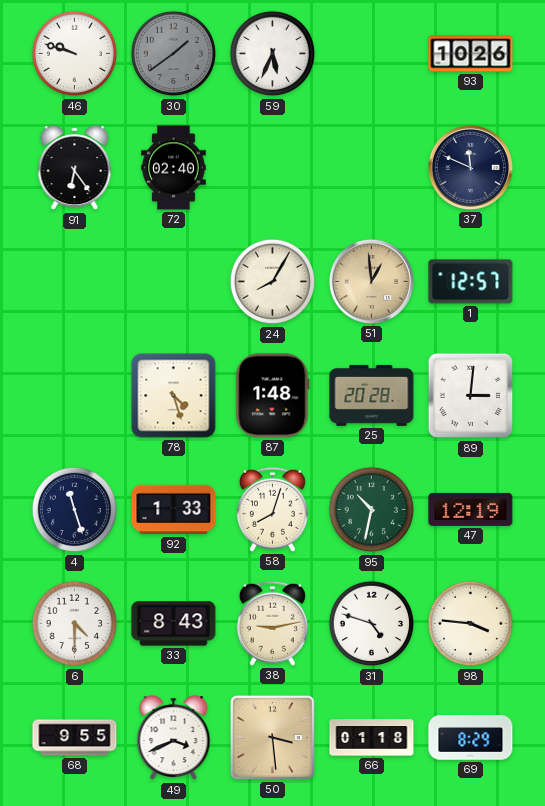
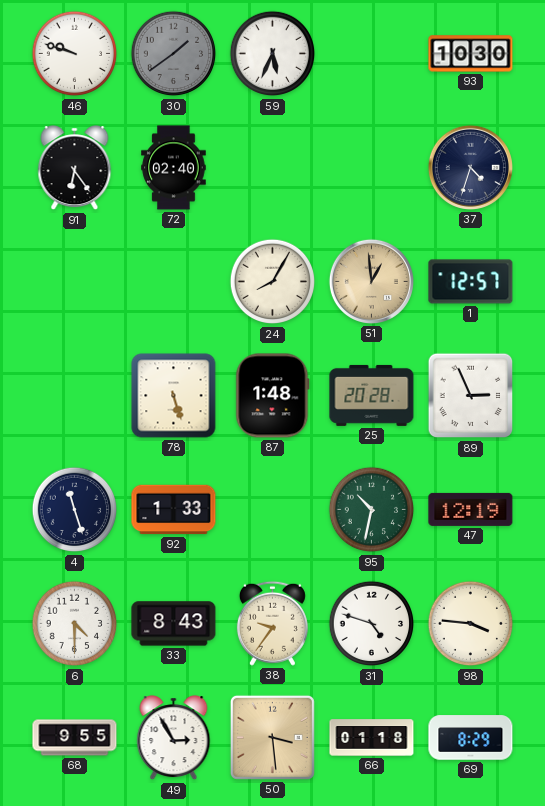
93: 10:26 -> 10:30
37: 11:49 -> 4:33
78: 4:27 -> 5:27
89: 3:01 -> 2:56
58: 8:03 -> none
38: 9:13 -> 9:36
49: 3:41 -> 2:55
